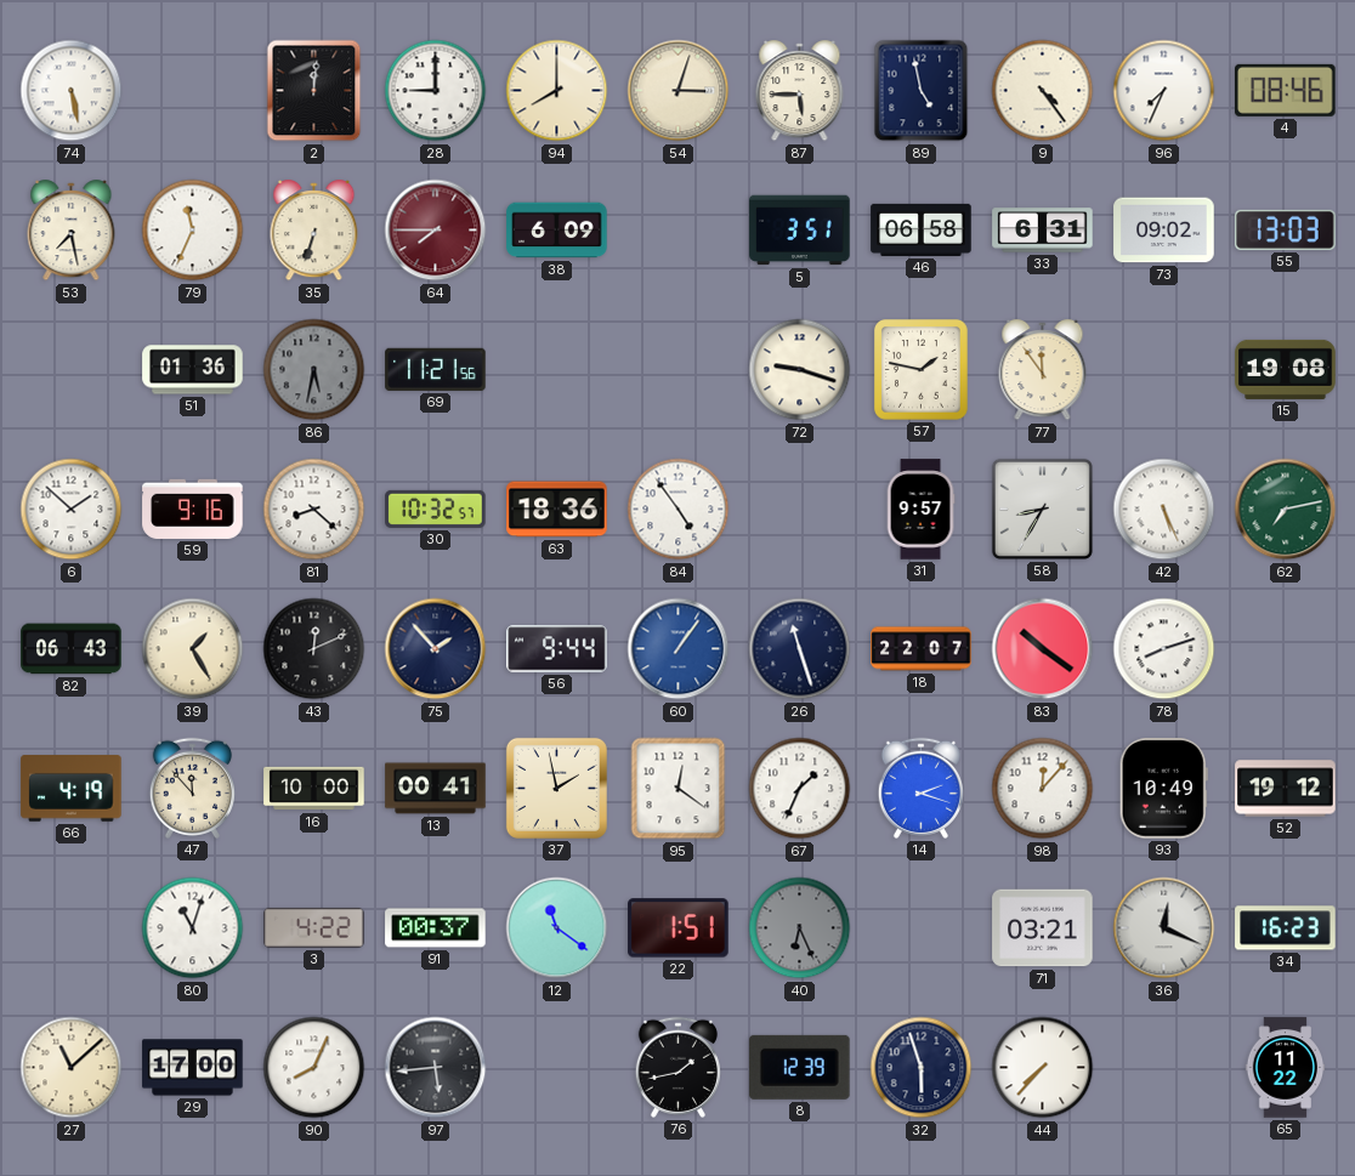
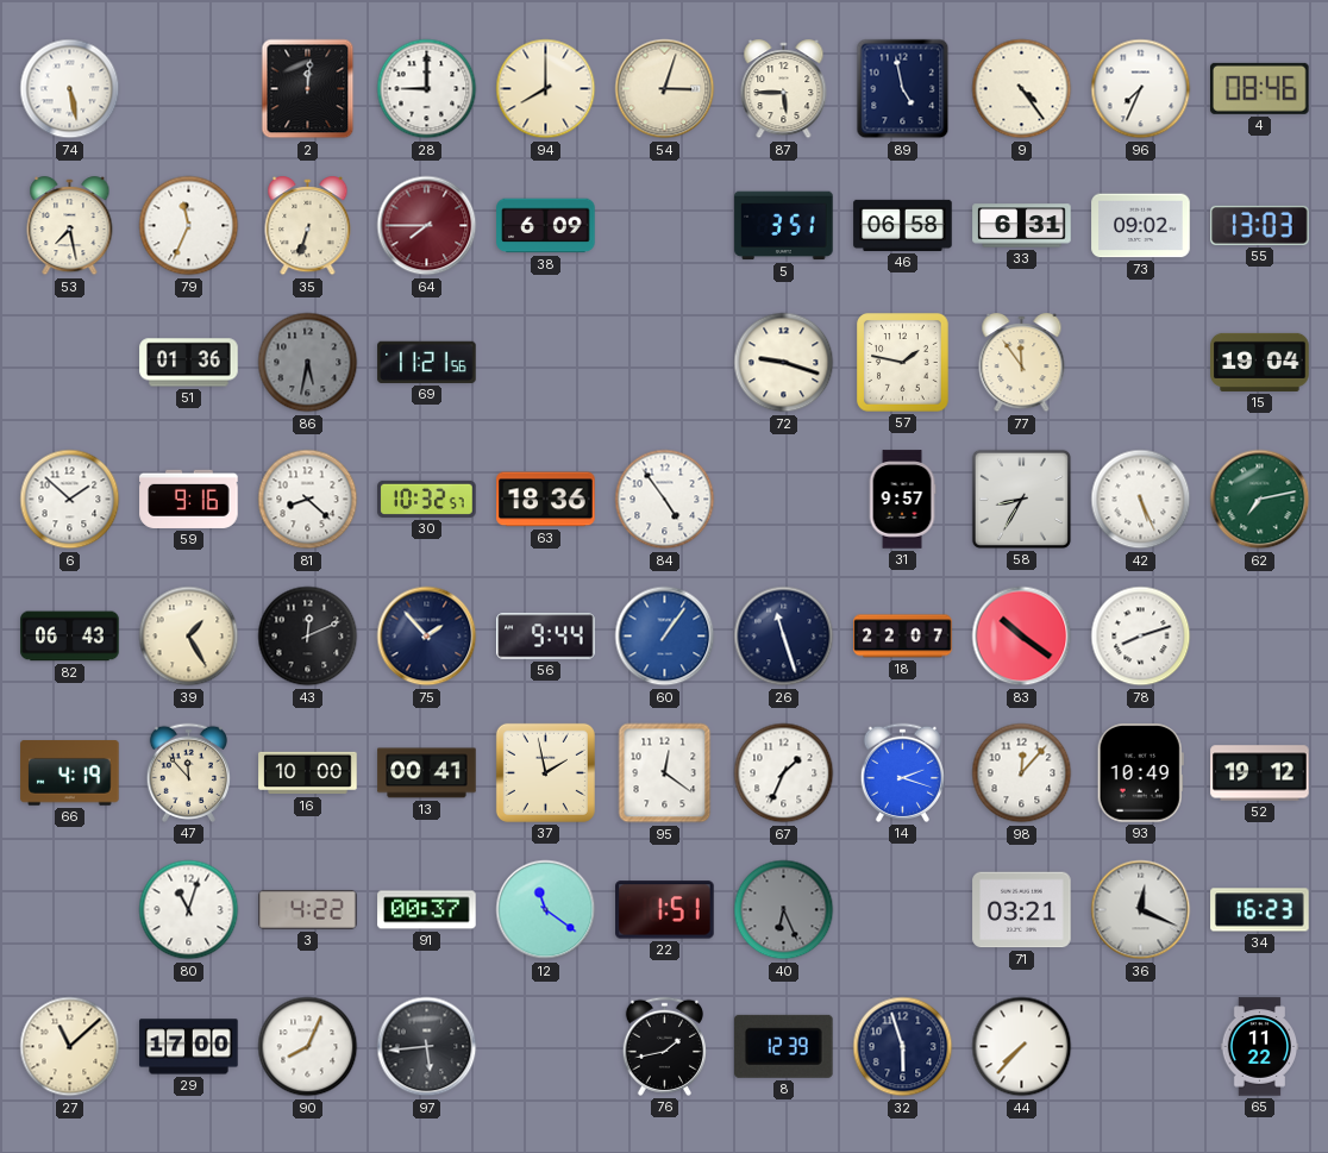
15: 19:08 -> 19:04
